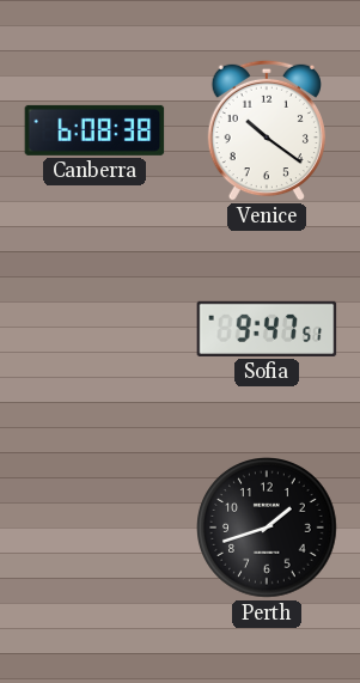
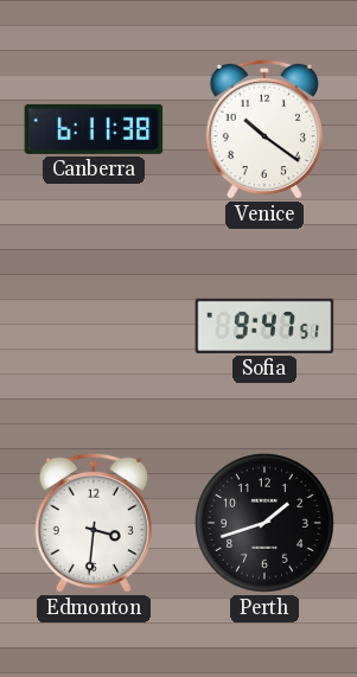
Canberra: 6:08 -> 6:11
Edmonton: none -> 3:31
